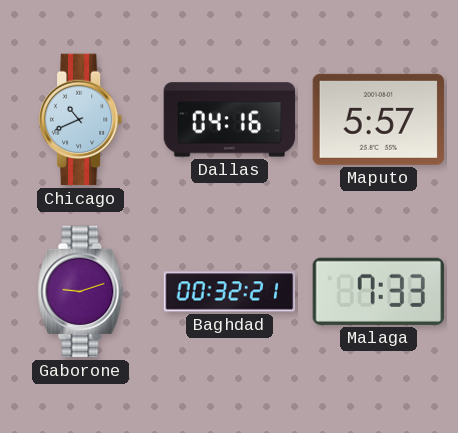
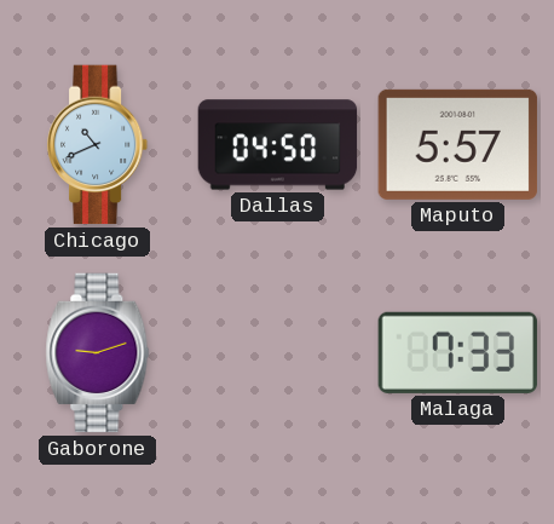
Dallas: 04:16 -> 04:50
Baghdad: 00:32 -> none
